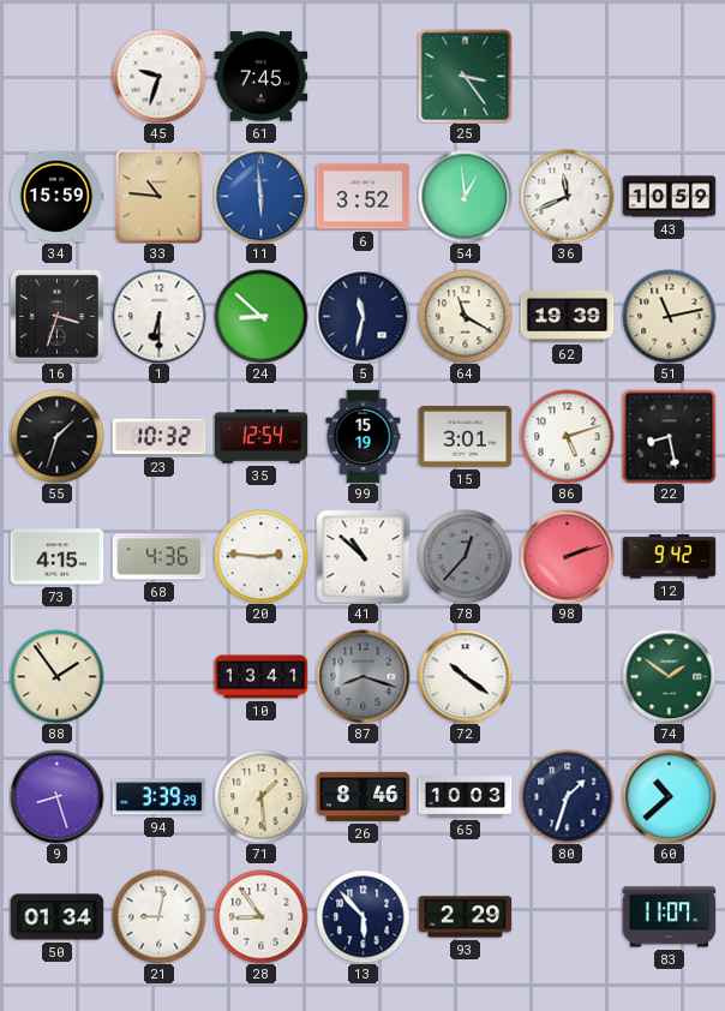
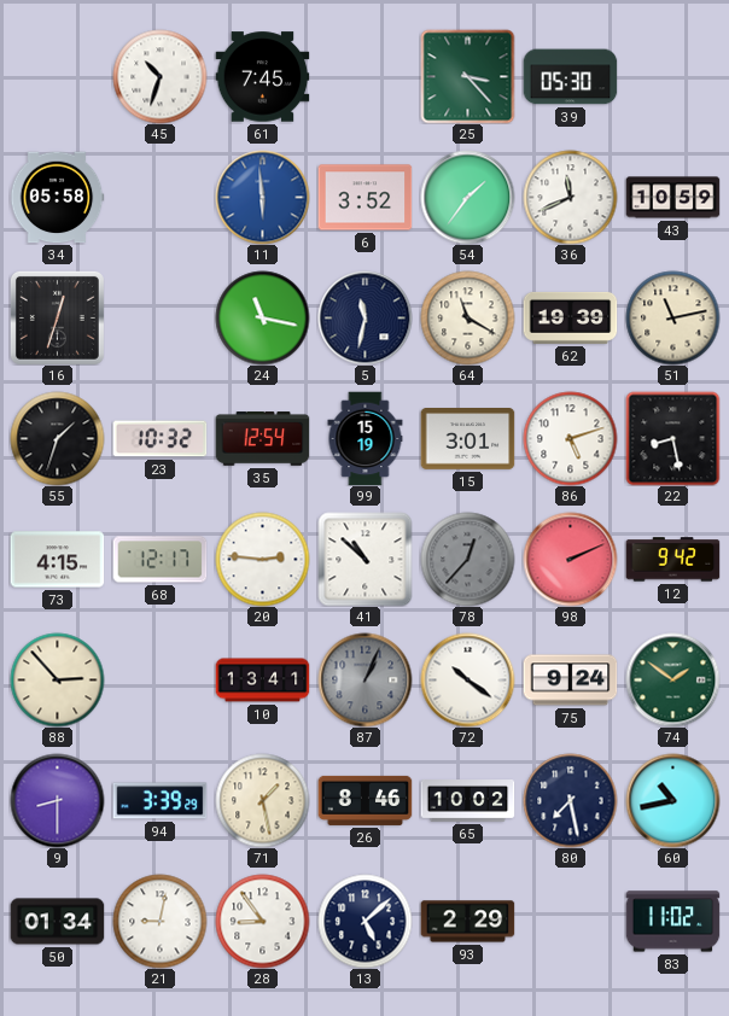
45: 9:33 -> 10:33
25: 3:24 -> 3:23
39: none -> 05:30
34: 15:59 -> 05:58
33: 10:46 -> none
54: 12:59 -> 1:36
16: 3:33 -> 12:33
1: 6:30 -> none
24: 8:52 -> 11:17
68: 4:36 -> 12:17
98: 2:12 -> 2:11
88: 1:54 -> 2:53
87: 8:18 -> 1:04
75: none -> 9:24
9: 8:27 -> 8:30
71: 1:29 -> 1:28
65: 10:03 -> 10:02
80: 1:33 -> 7:28
60: 10:38 -> 10:43
13: 5:53 -> 5:08
83: 11:07 -> 11:02
